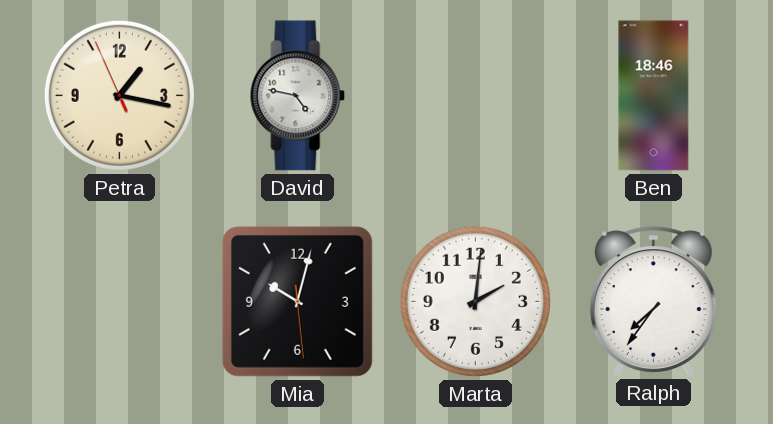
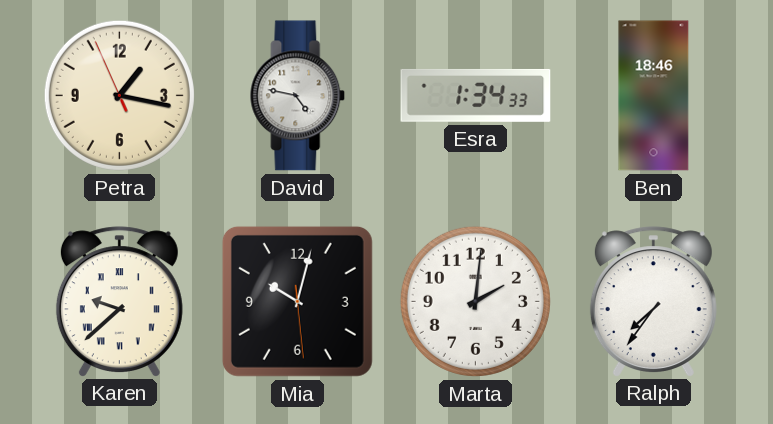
Esra: none -> 1:34
Karen: none -> 9:38
